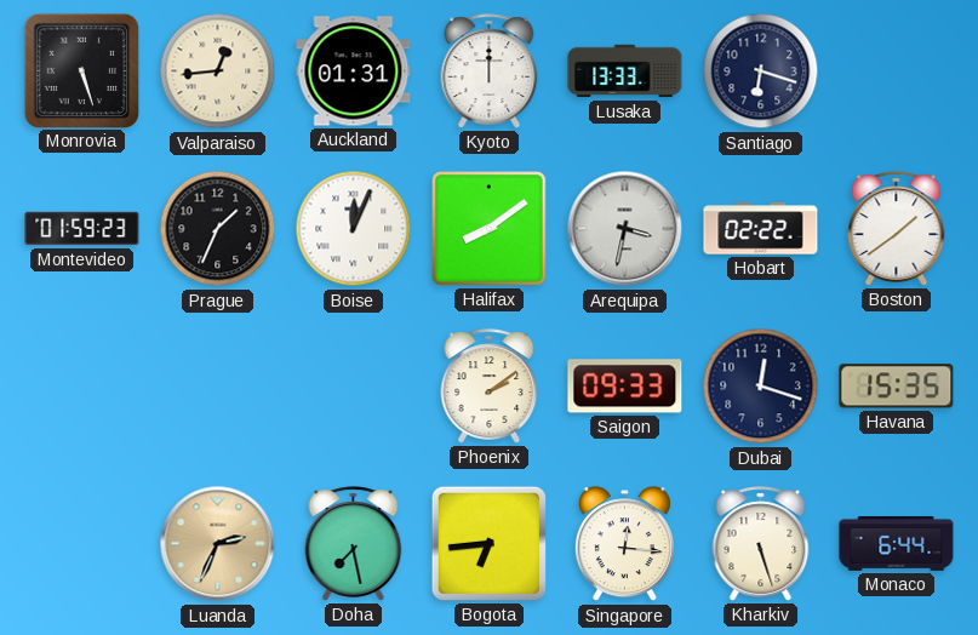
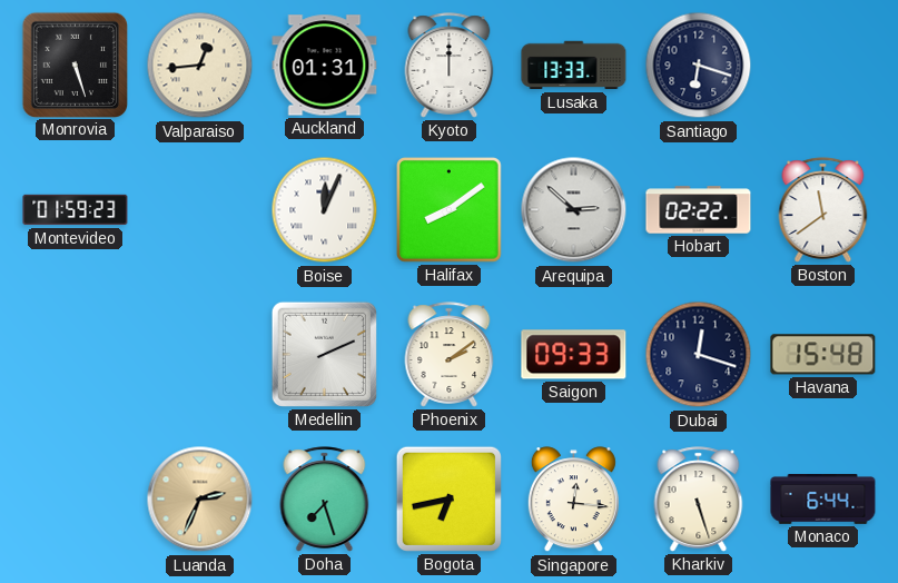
Prague: 1:34 -> none
Arequipa: 3:32 -> 2:52
Boston: 1:39 -> 11:39
Medellin: none -> 2:11
Havana: 15:35 -> 15:48
Doha: 7:28 -> 7:27
Bogota: 6:44 -> 6:43
